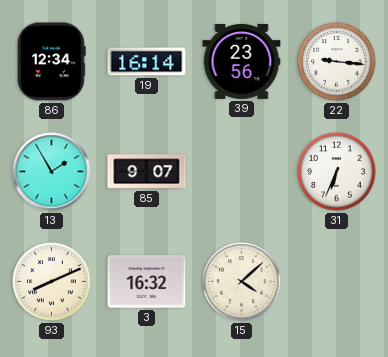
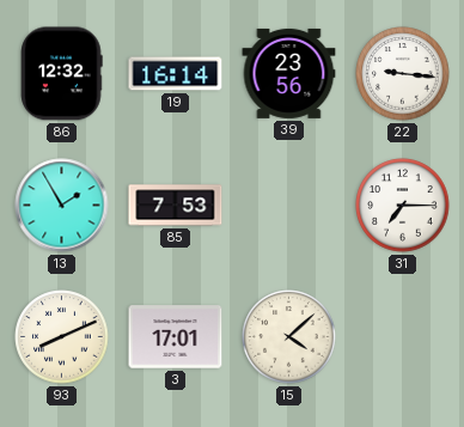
86: 12:34 -> 12:32
85: 9:07 -> 7:53
31: 6:34 -> 7:15
3: 16:32 -> 17:01
